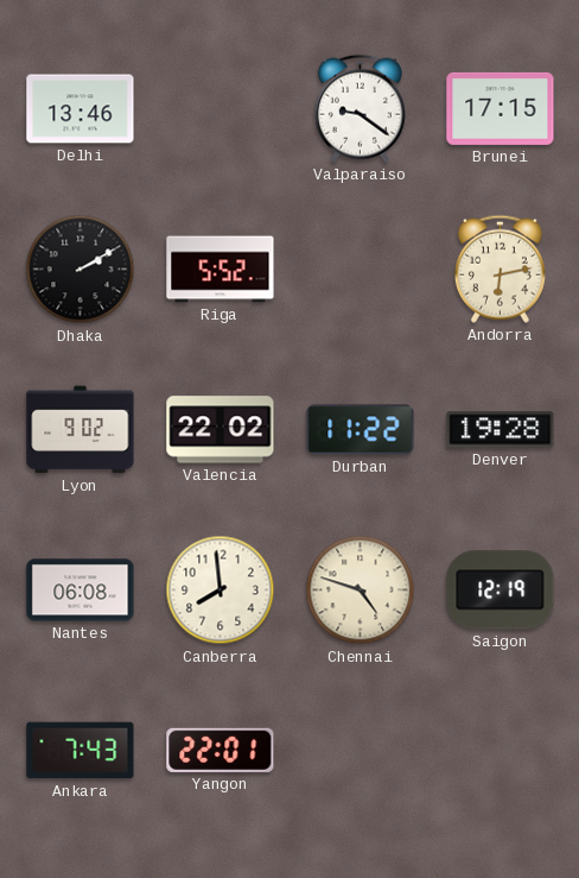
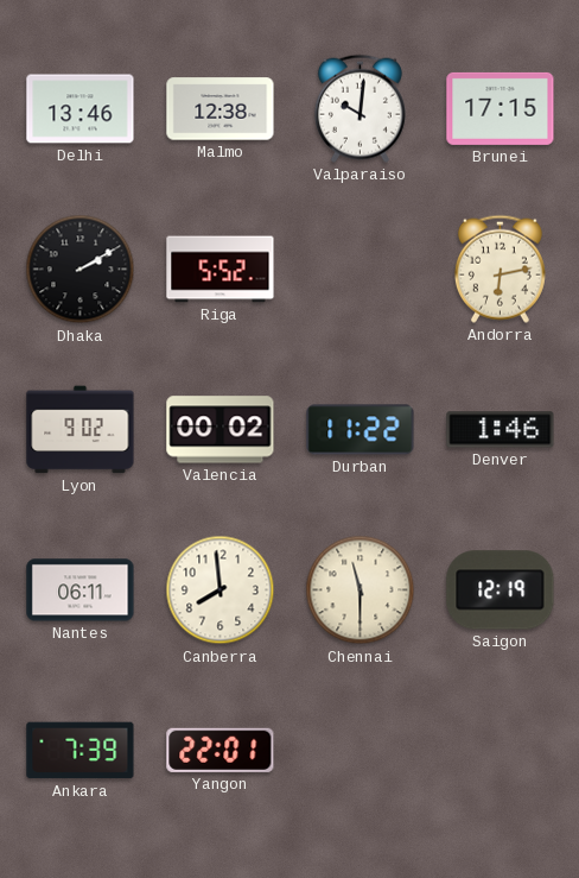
Malmo: none -> 12:38
Valparaiso: 9:21 -> 10:01
Valencia: 22:02 -> 00:02
Denver: 19:28 -> 1:46
Nantes: 06:08 -> 06:11
Chennai: 4:48 -> 11:30
Ankara: 7:43 -> 7:39
